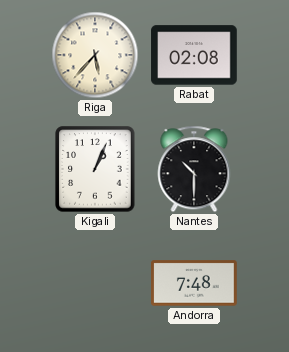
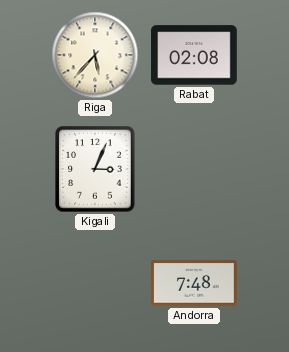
Kigali: 1:04 -> 3:04
Nantes: 10:30 -> none
